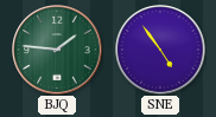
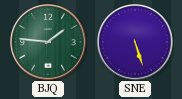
SNE: 4:54 -> 5:27
